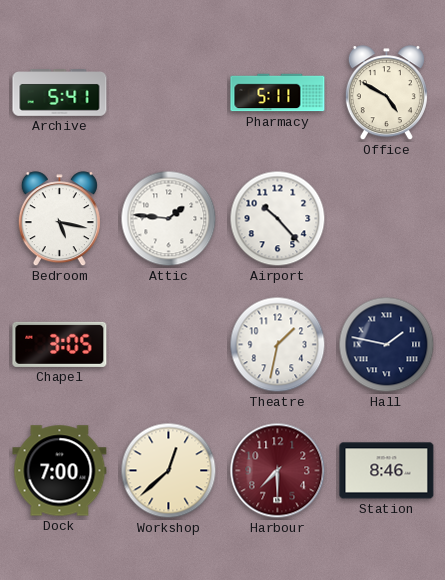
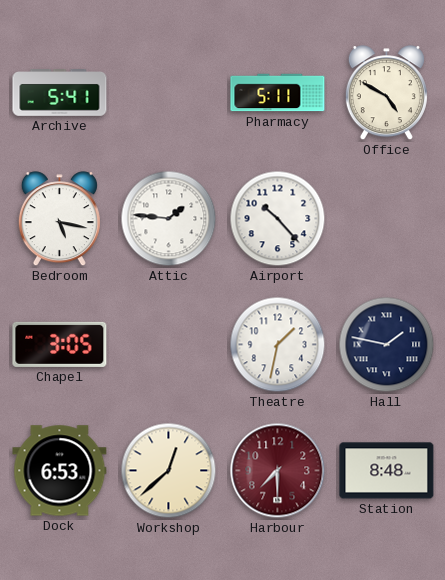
Dock: 7:00 -> 6:53
Station: 8:46 -> 8:48
